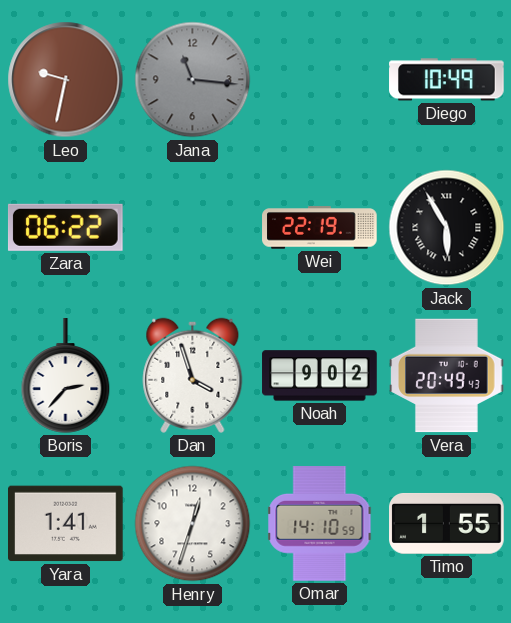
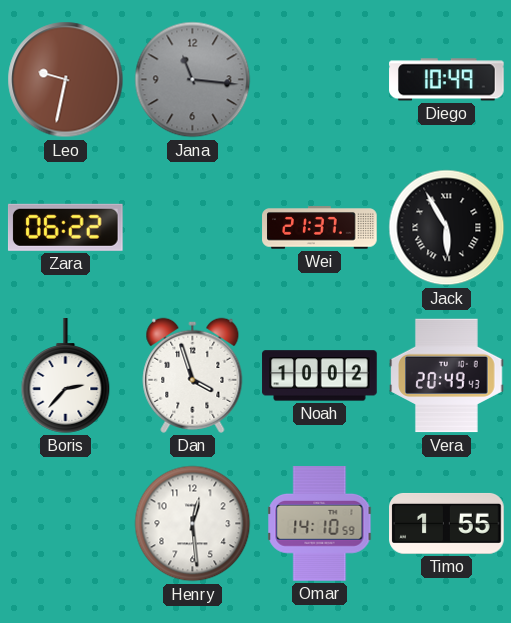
Wei: 22:19 -> 21:37
Noah: 9:02 -> 10:02
Yara: 1:41 -> none
Henry: 12:33 -> 12:29
